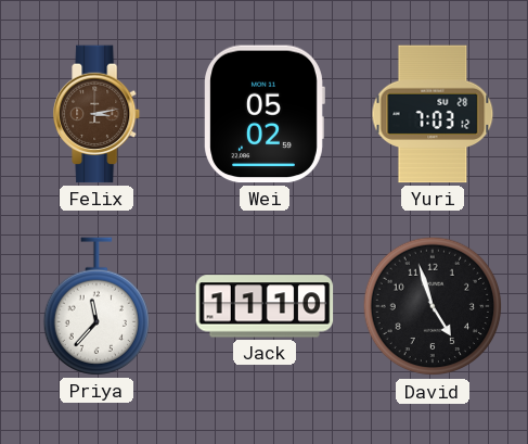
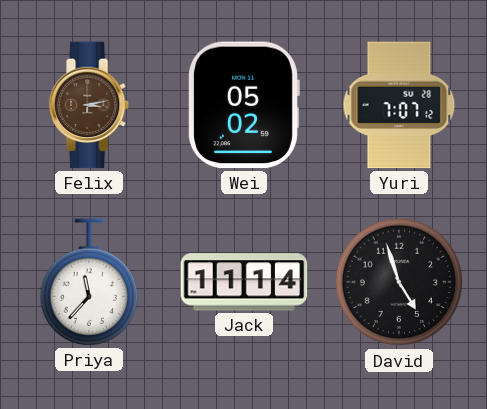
Yuri: 7:03 -> 7:07
Jack: 11:10 -> 11:14
